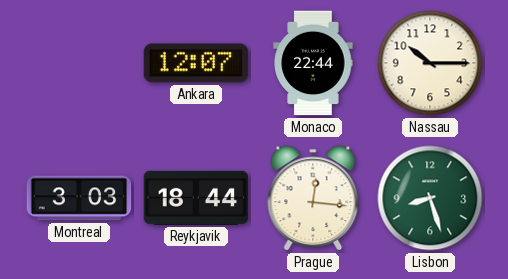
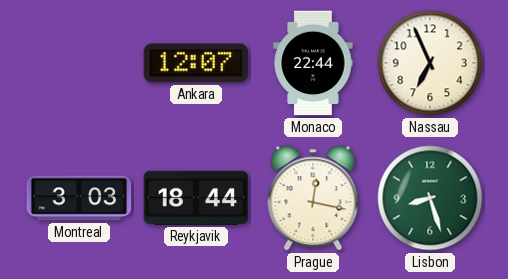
Nassau: 10:15 -> 6:56
Prague: 12:16 -> 12:17
